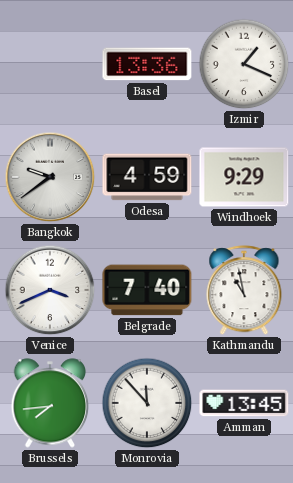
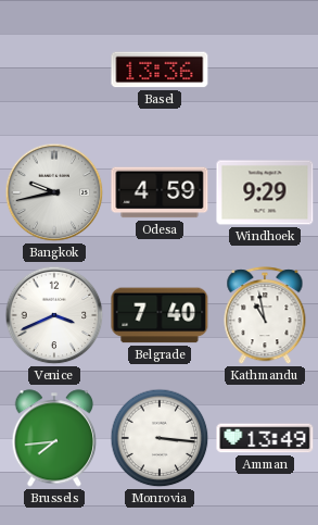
Izmir: 1:19 -> none
Bangkok: 9:39 -> 9:43
Monrovia: 11:53 -> 3:16
Amman: 13:45 -> 13:49
